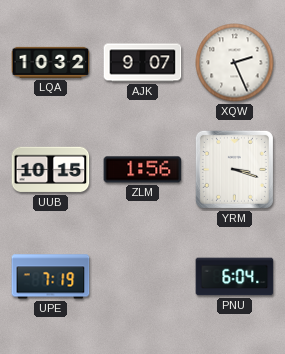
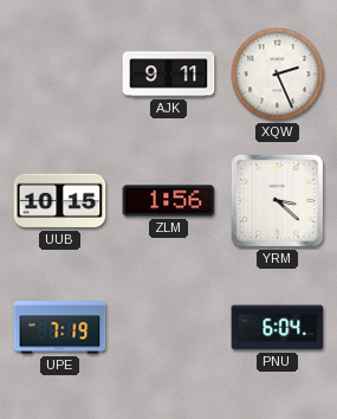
LQA: 10:32 -> none
AJK: 9:07 -> 9:11
YRM: 3:18 -> 3:22
